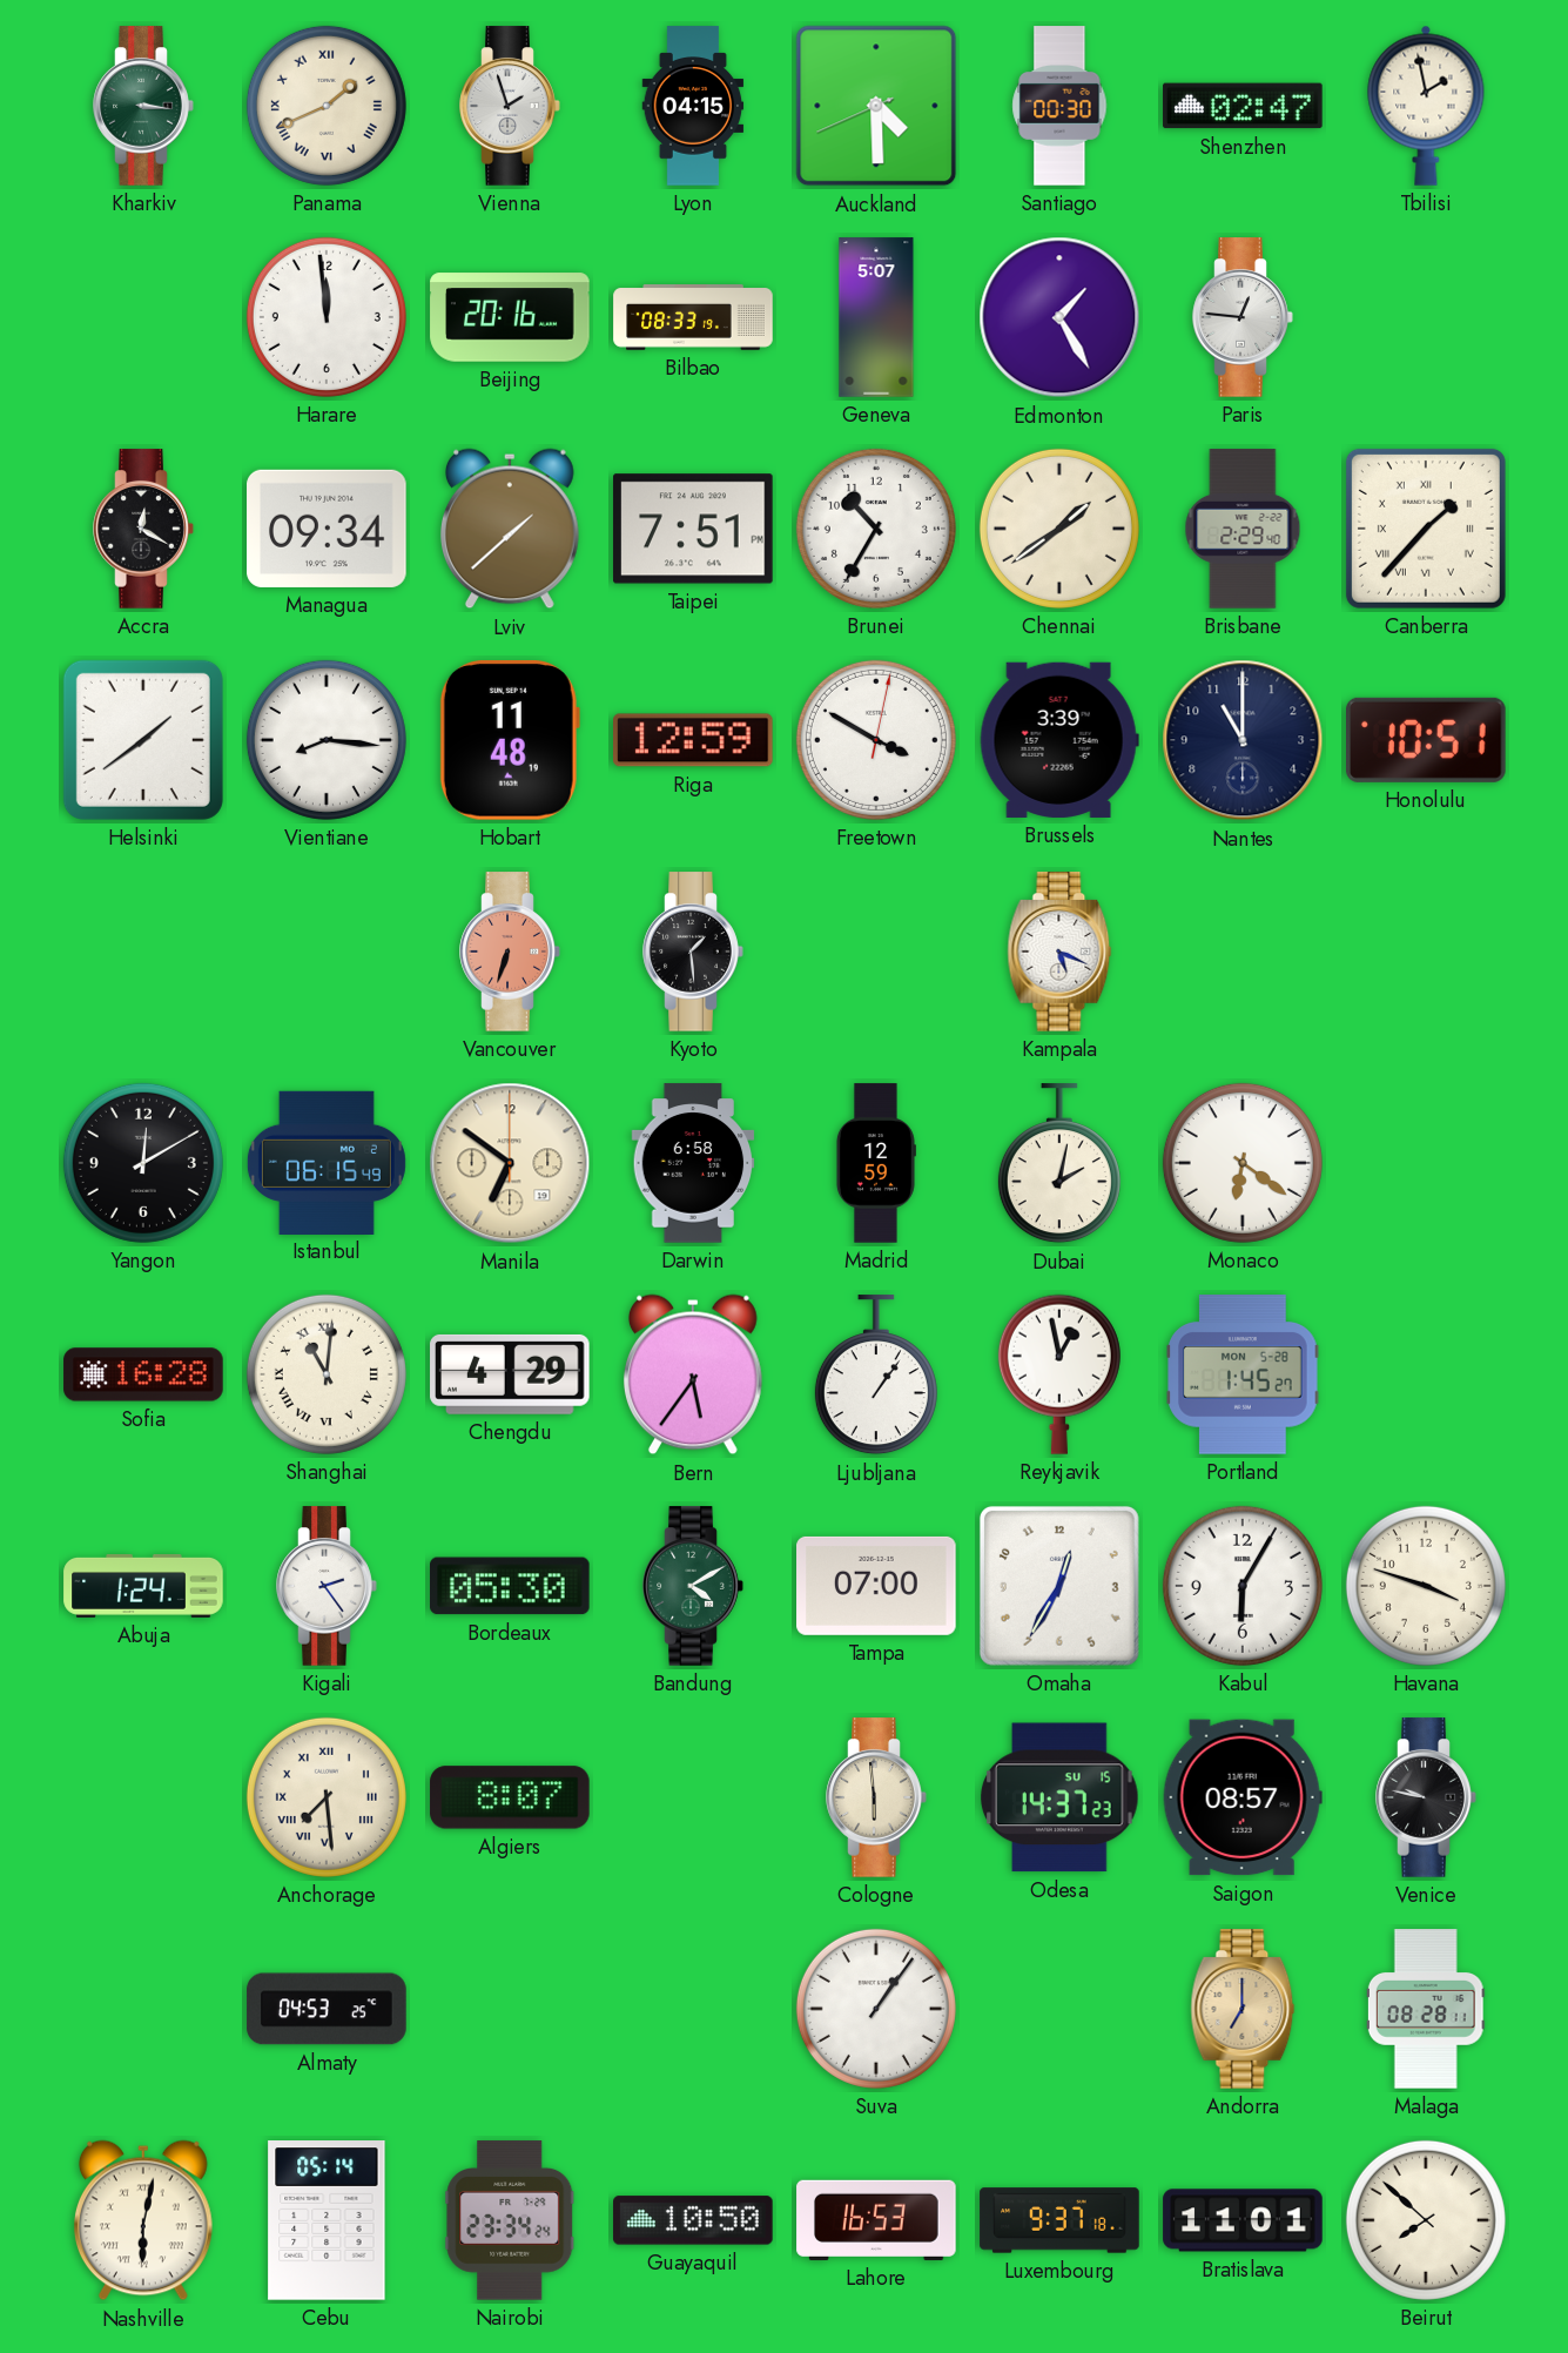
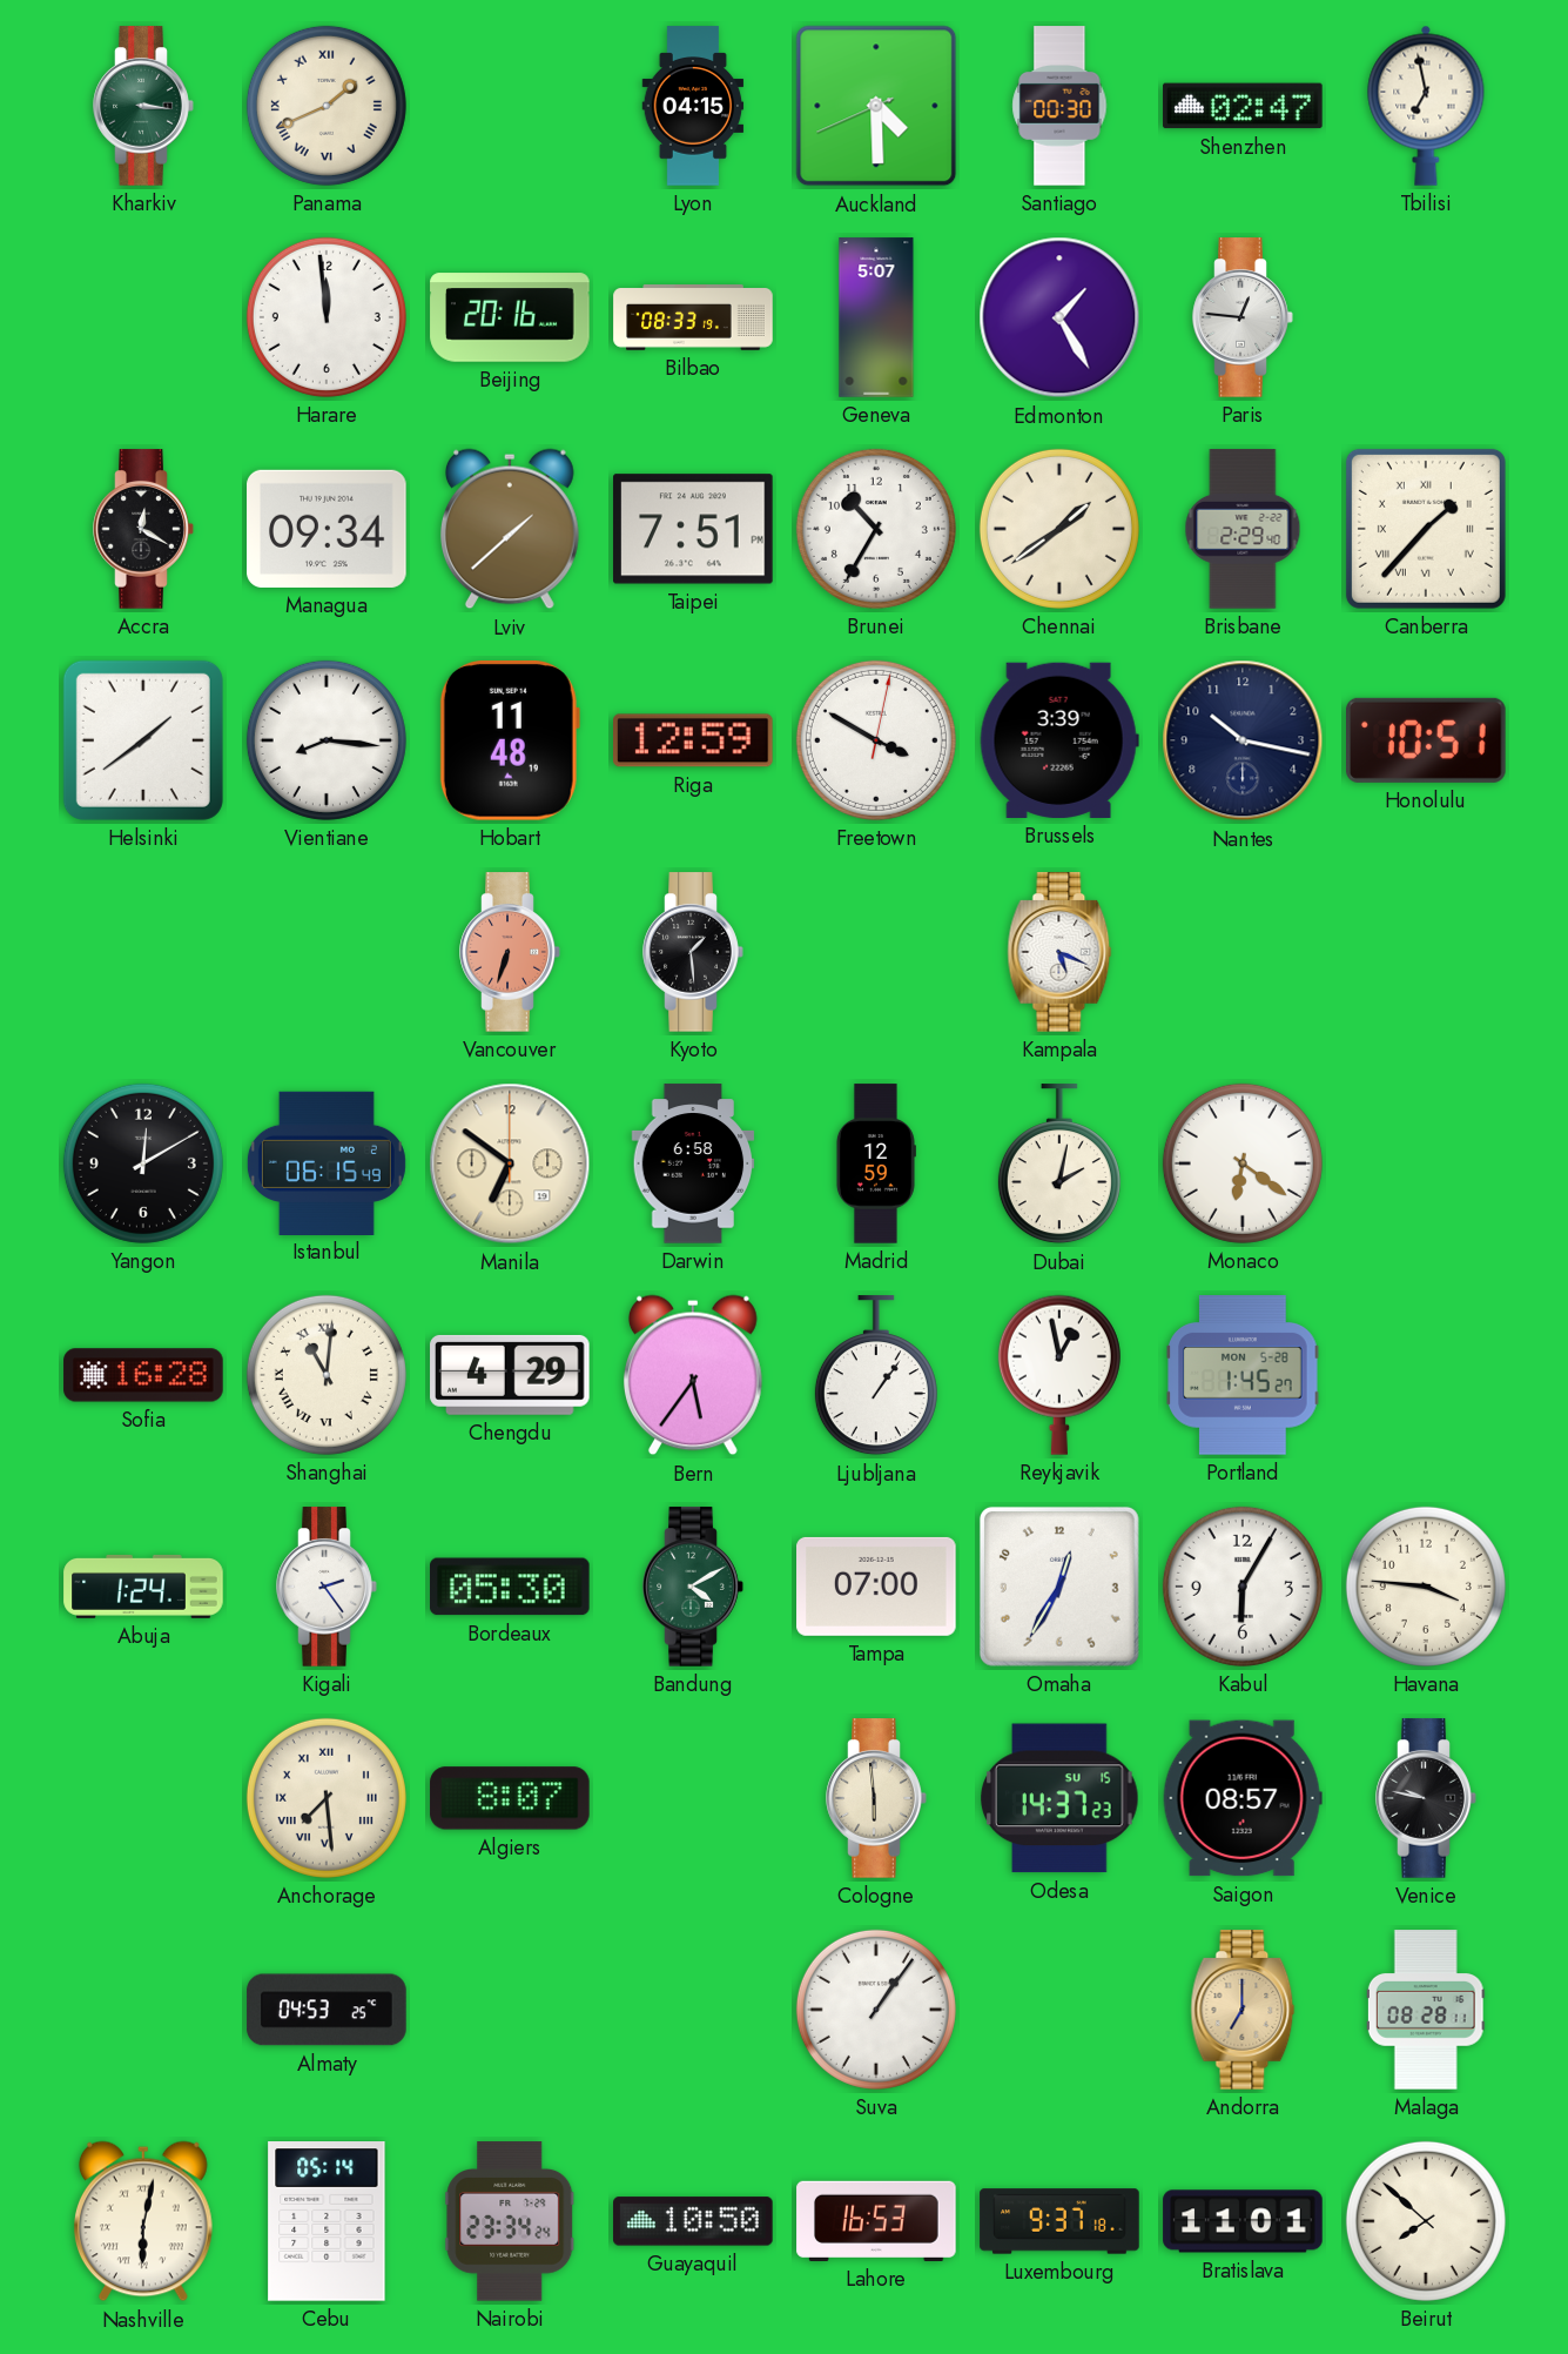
Vienna: 1:57 -> none
Tbilisi: 1:58 -> 6:58
Nantes: 11:00 -> 10:17
Havana: 3:48 -> 3:46
